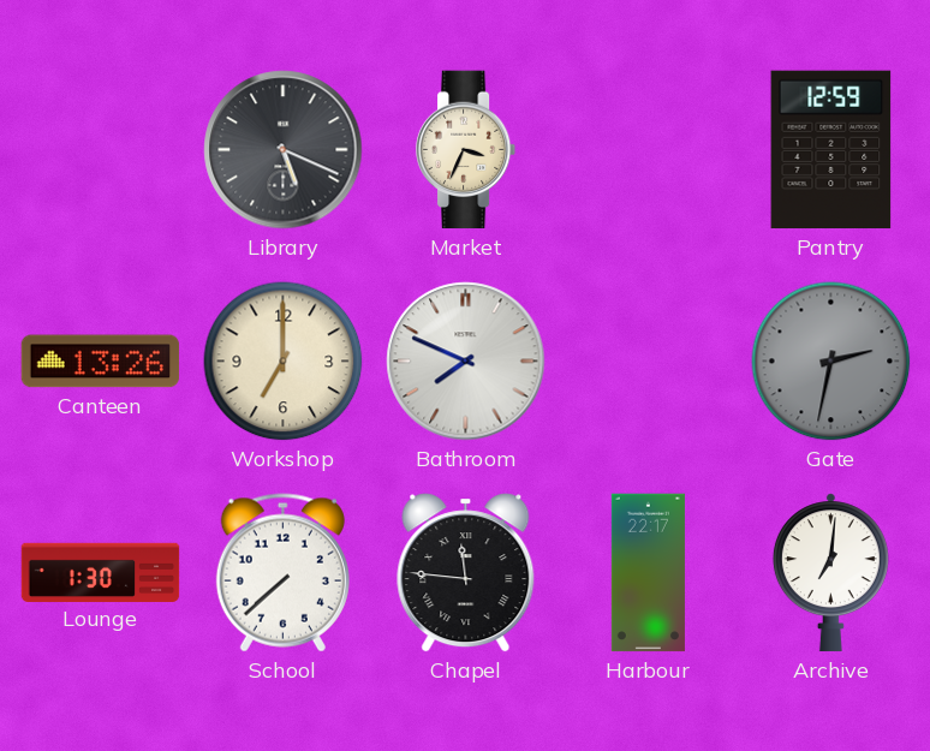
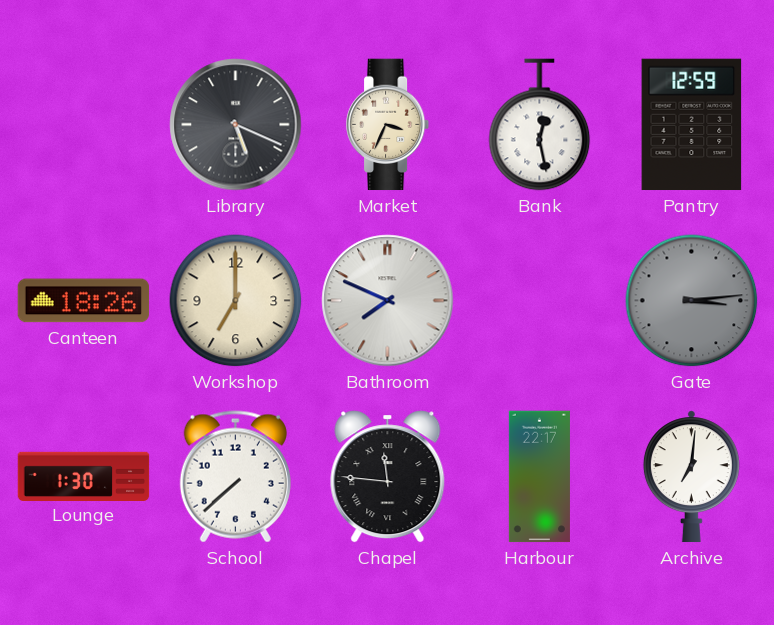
Bank: none -> 12:28
Canteen: 13:26 -> 18:26
Gate: 2:32 -> 3:14
